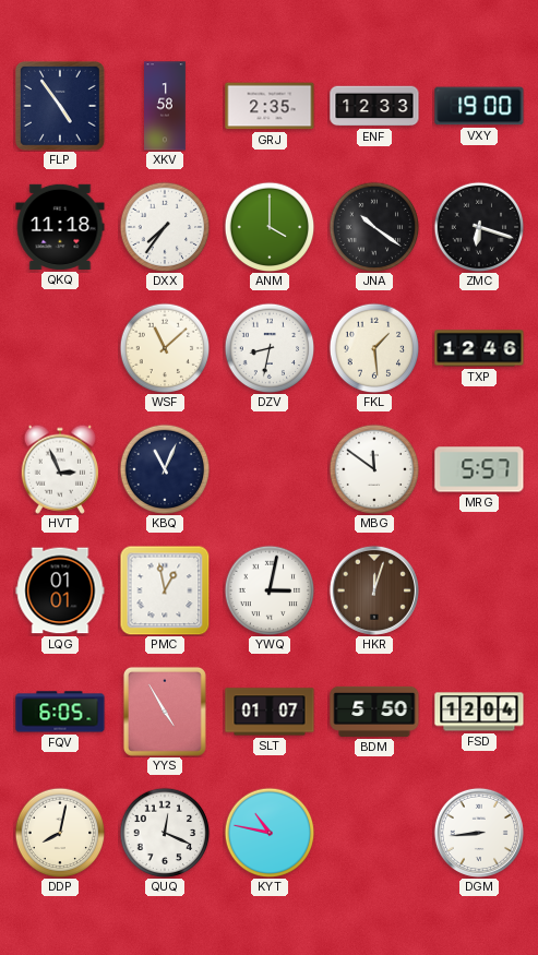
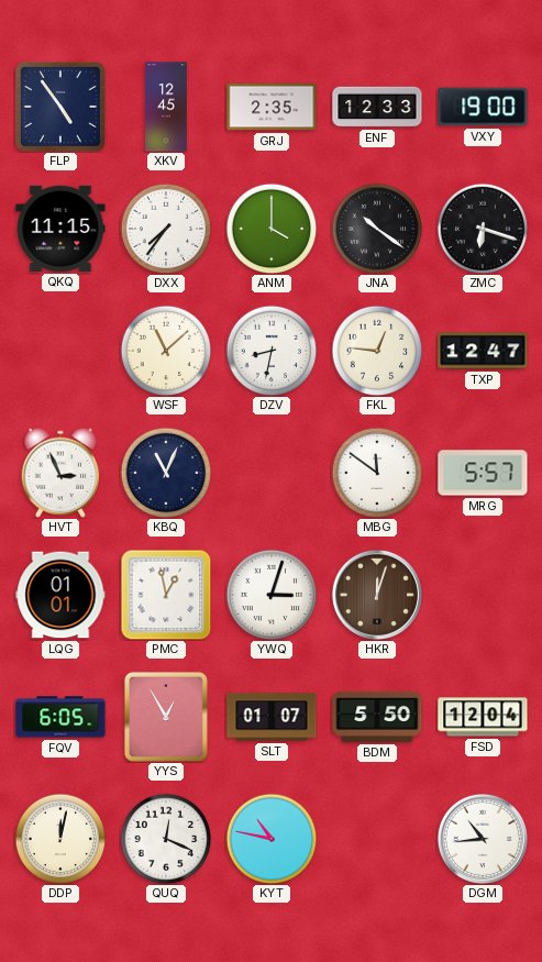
XKV: 1:58 -> 12:45
QKQ: 11:18 -> 11:15
FKL: 1:29 -> 12:46
TXP: 12:46 -> 12:47
YWQ: 3:02 -> 3:03
YYS: 4:55 -> 12:55
DDP: 8:02 -> 12:02
DGM: 8:44 -> 10:44
